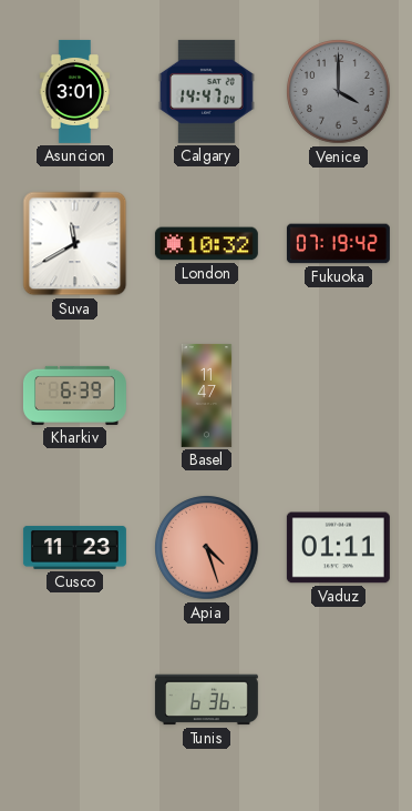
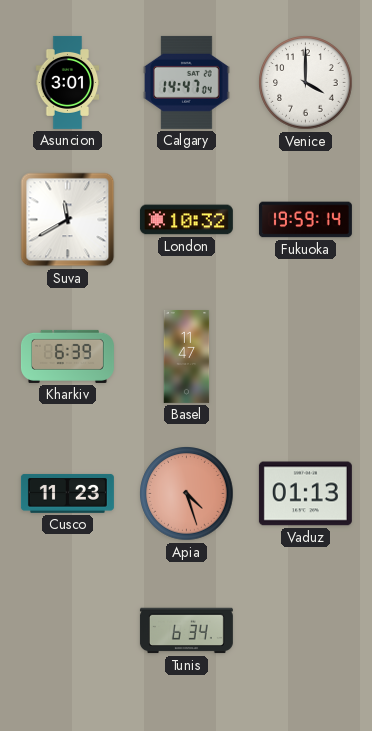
Venice dial: grey -> white
Fukuoka: 07:19 -> 19:59
Vaduz: 01:11 -> 01:13
Tunis: 6:36 -> 6:34
